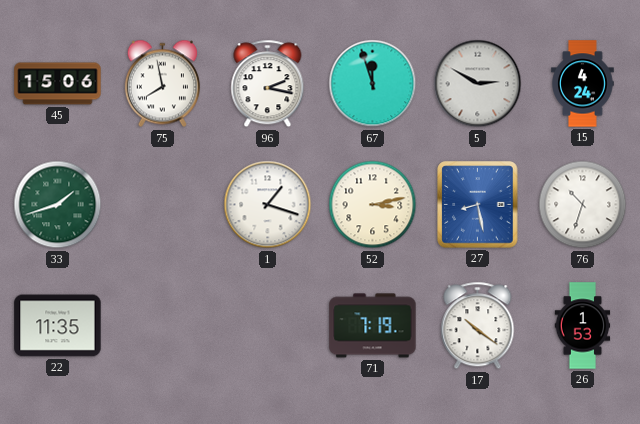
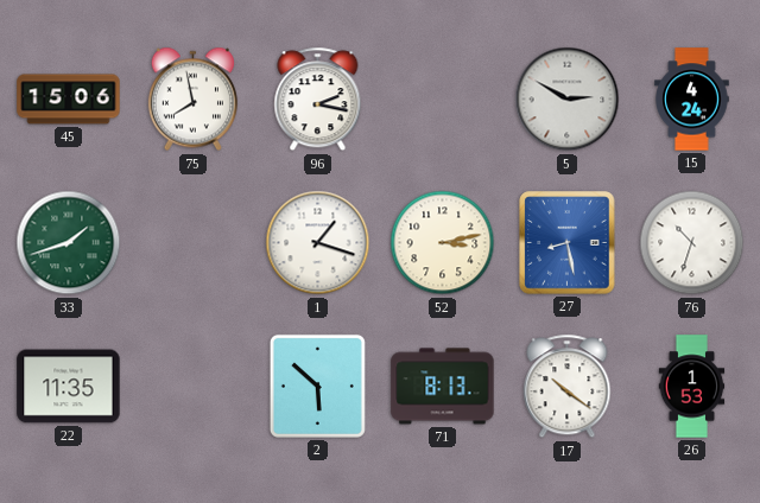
67: 11:57 -> none
2: none -> 5:52
71: 7:19 -> 8:13
